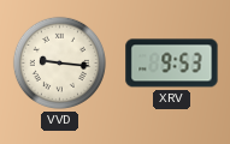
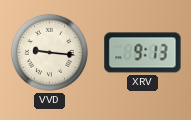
XRV: 9:53 -> 9:13
